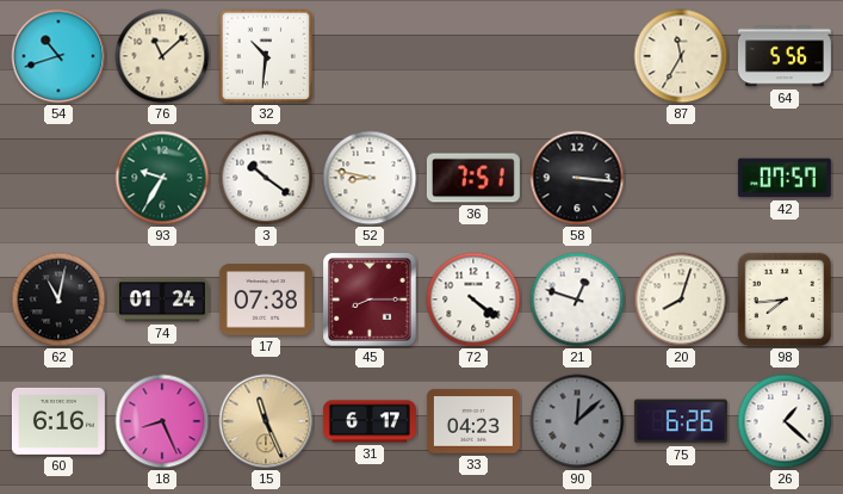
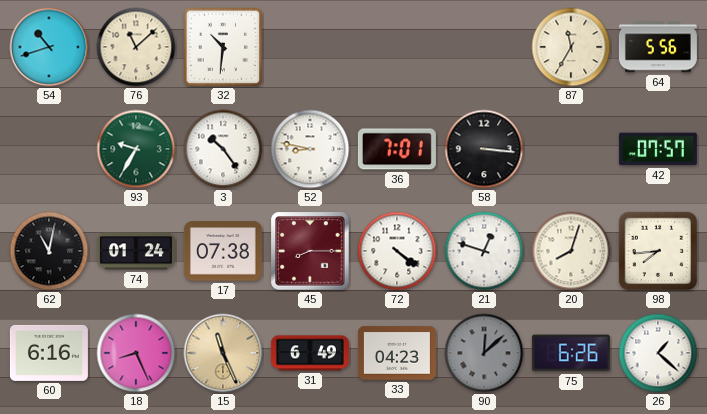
3: 10:21 -> 10:24
36: 7:51 -> 7:01
31: 6:17 -> 6:49
